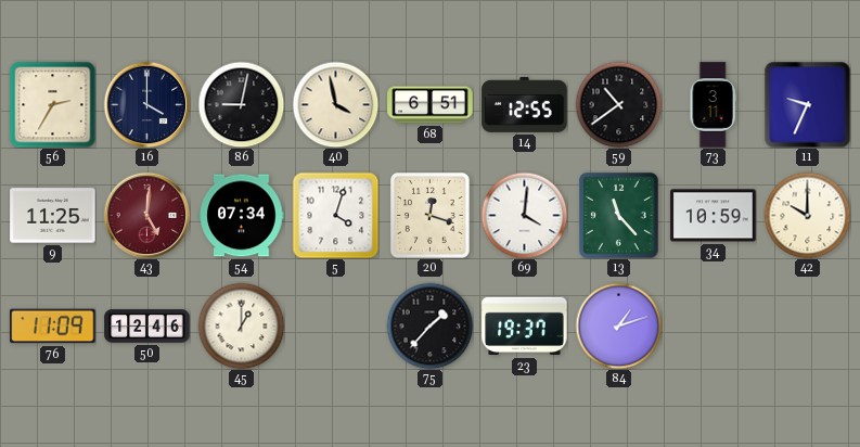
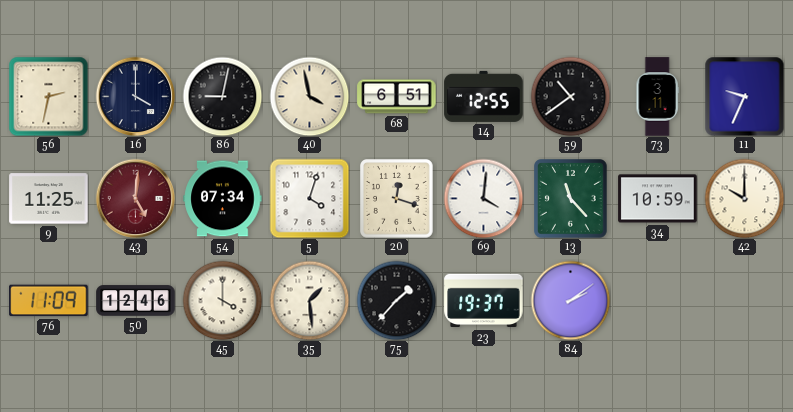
56: 2:35 -> 2:32
45: 1:00 -> 4:00
35: none -> 1:29
84: 1:12 -> 2:09
